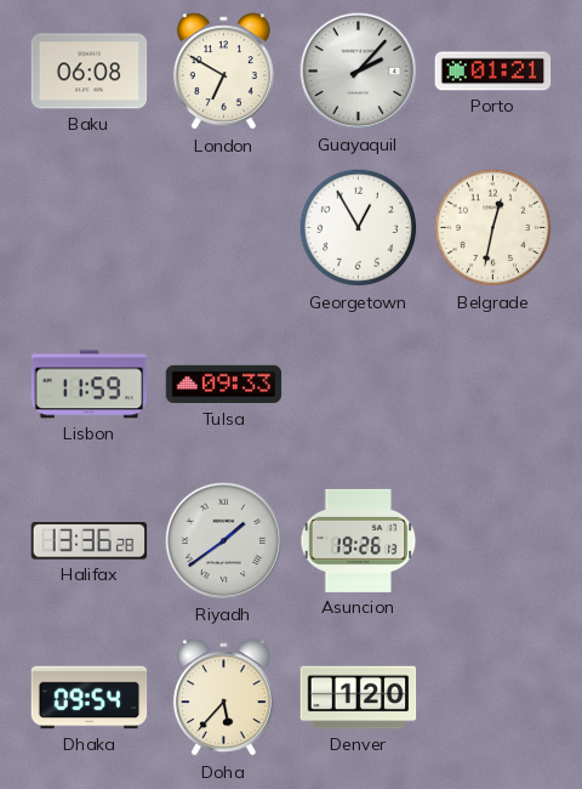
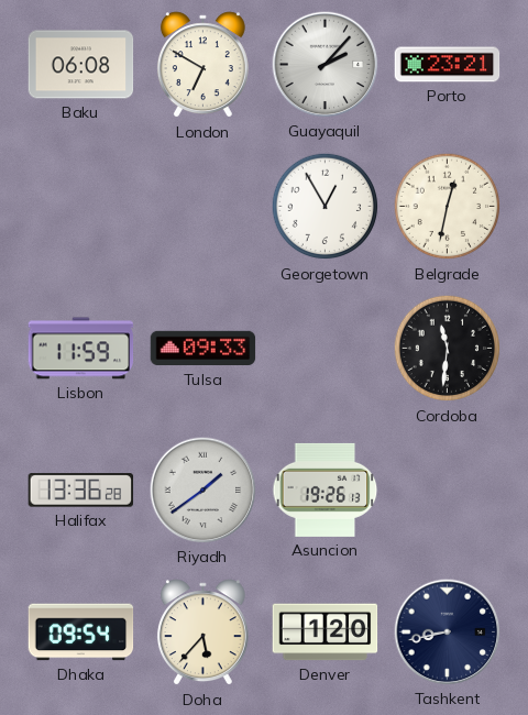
Porto: 01:21 -> 23:21
Cordoba: none -> 11:31
Tashkent: none -> 8:43
